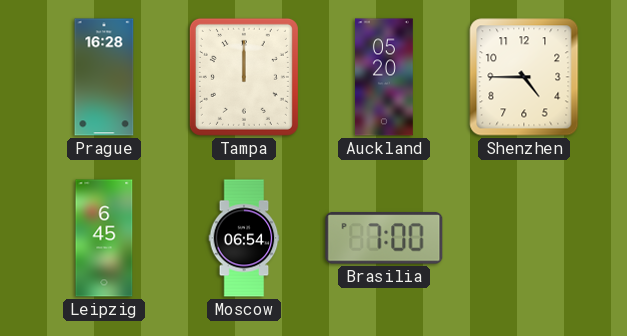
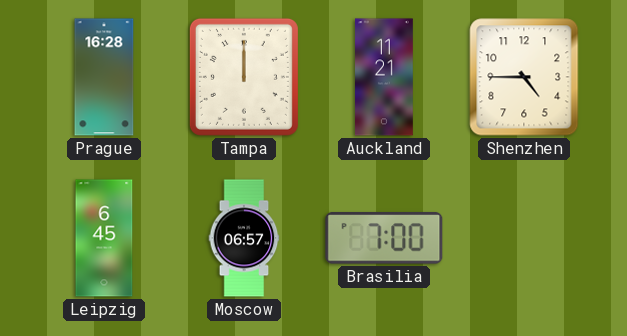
Auckland: 05:20 -> 11:21
Moscow: 06:54 -> 06:57
